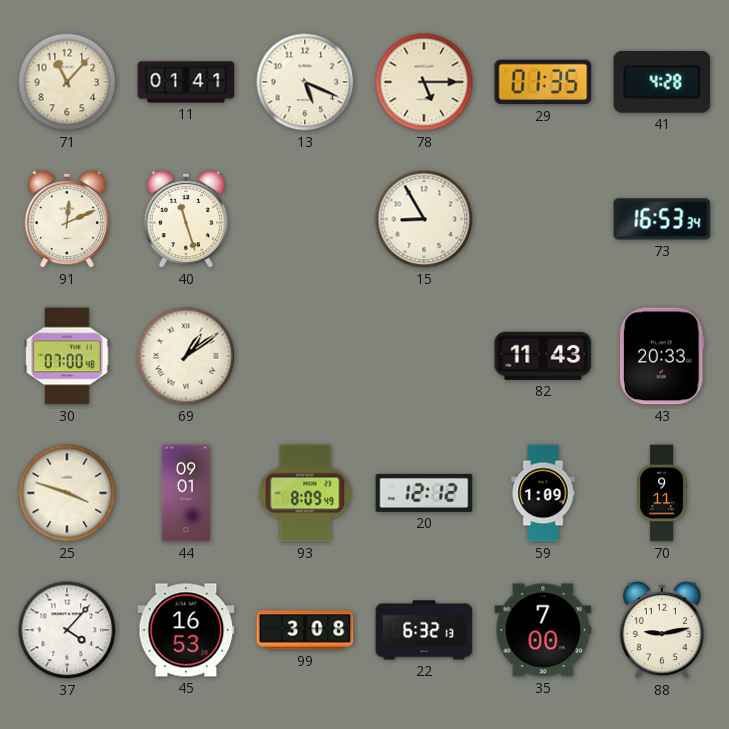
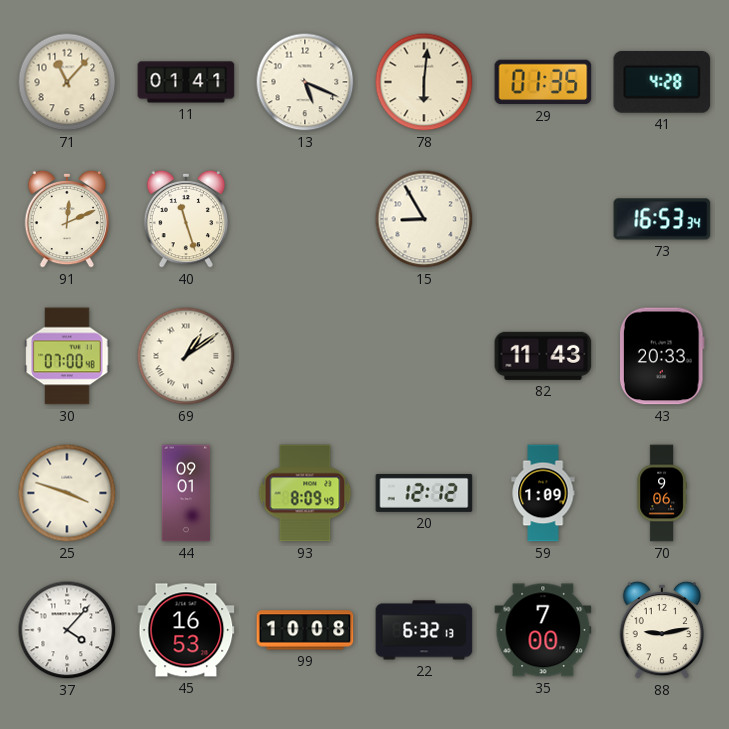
78: 5:15 -> 6:01
70: 9:11 -> 9:06
99: 3:08 -> 10:08
